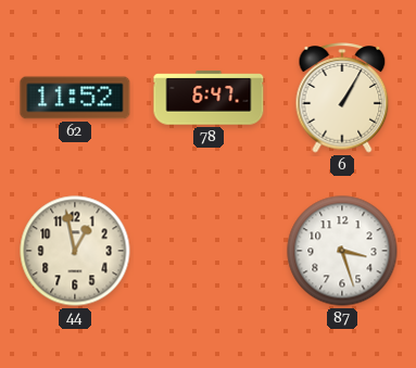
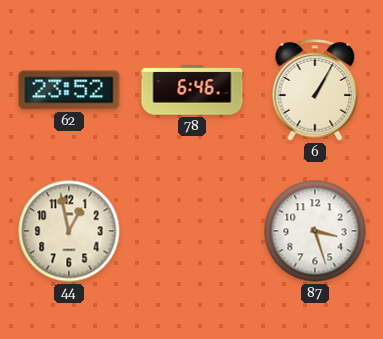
62: 11:52 -> 23:52
78: 6:47 -> 6:46
